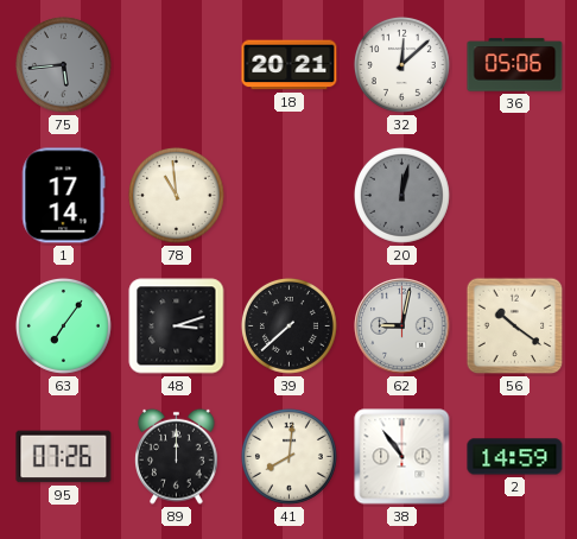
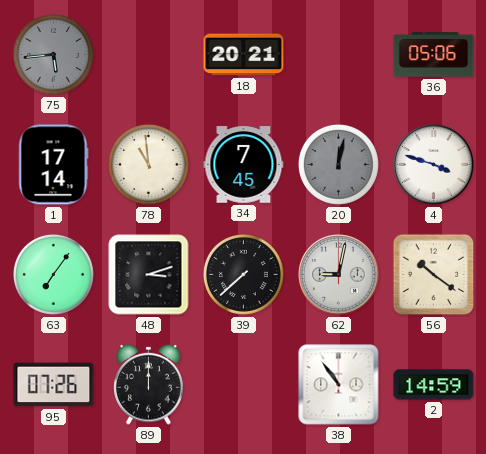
32: 12:08 -> none
34: none -> 7:45
4: none -> 3:48
41: 8:01 -> none
